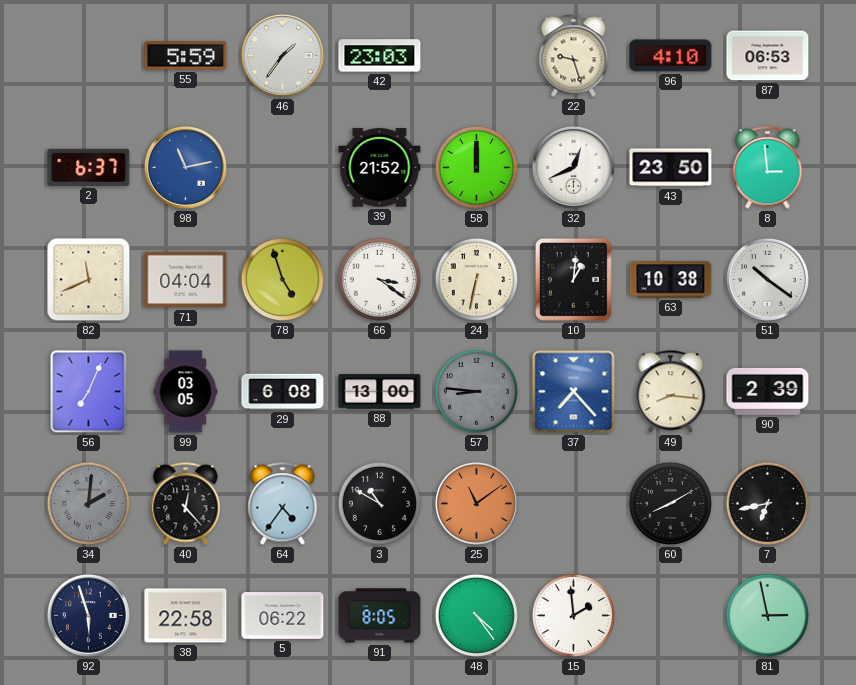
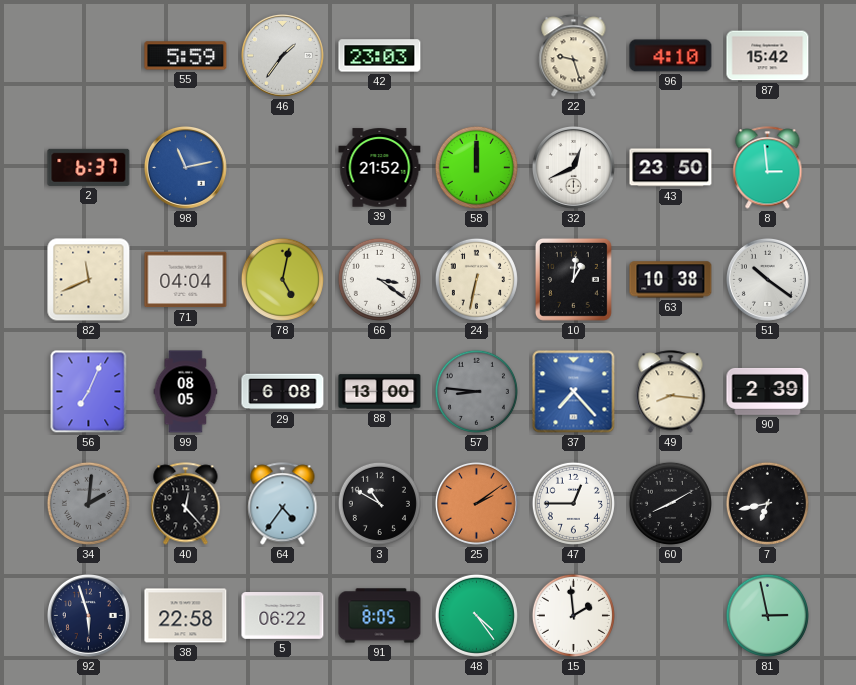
87: 06:53 -> 15:42
78: 4:57 -> 5:02
99: 03:05 -> 08:05
25: 11:09 -> 2:09
47: none -> 12:45
